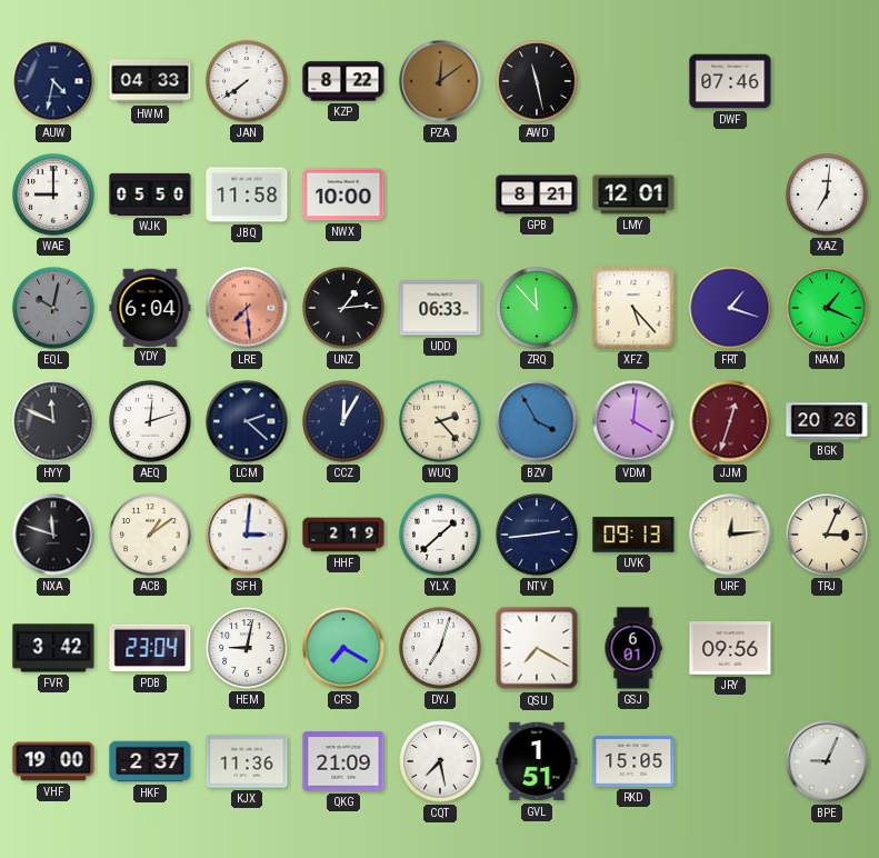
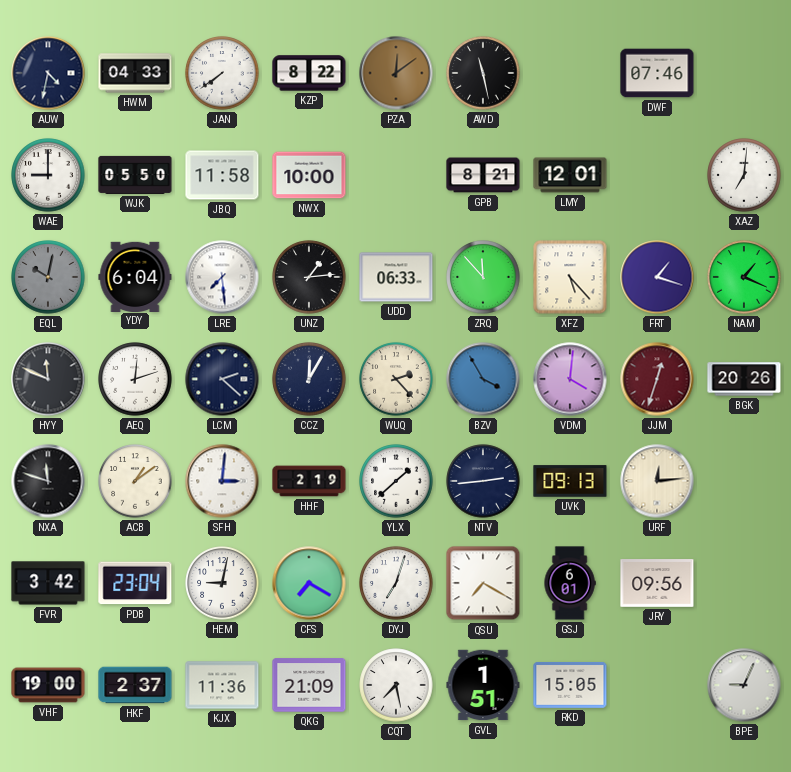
LRE dial: salmon -> white
TRJ: 3:04 -> none
